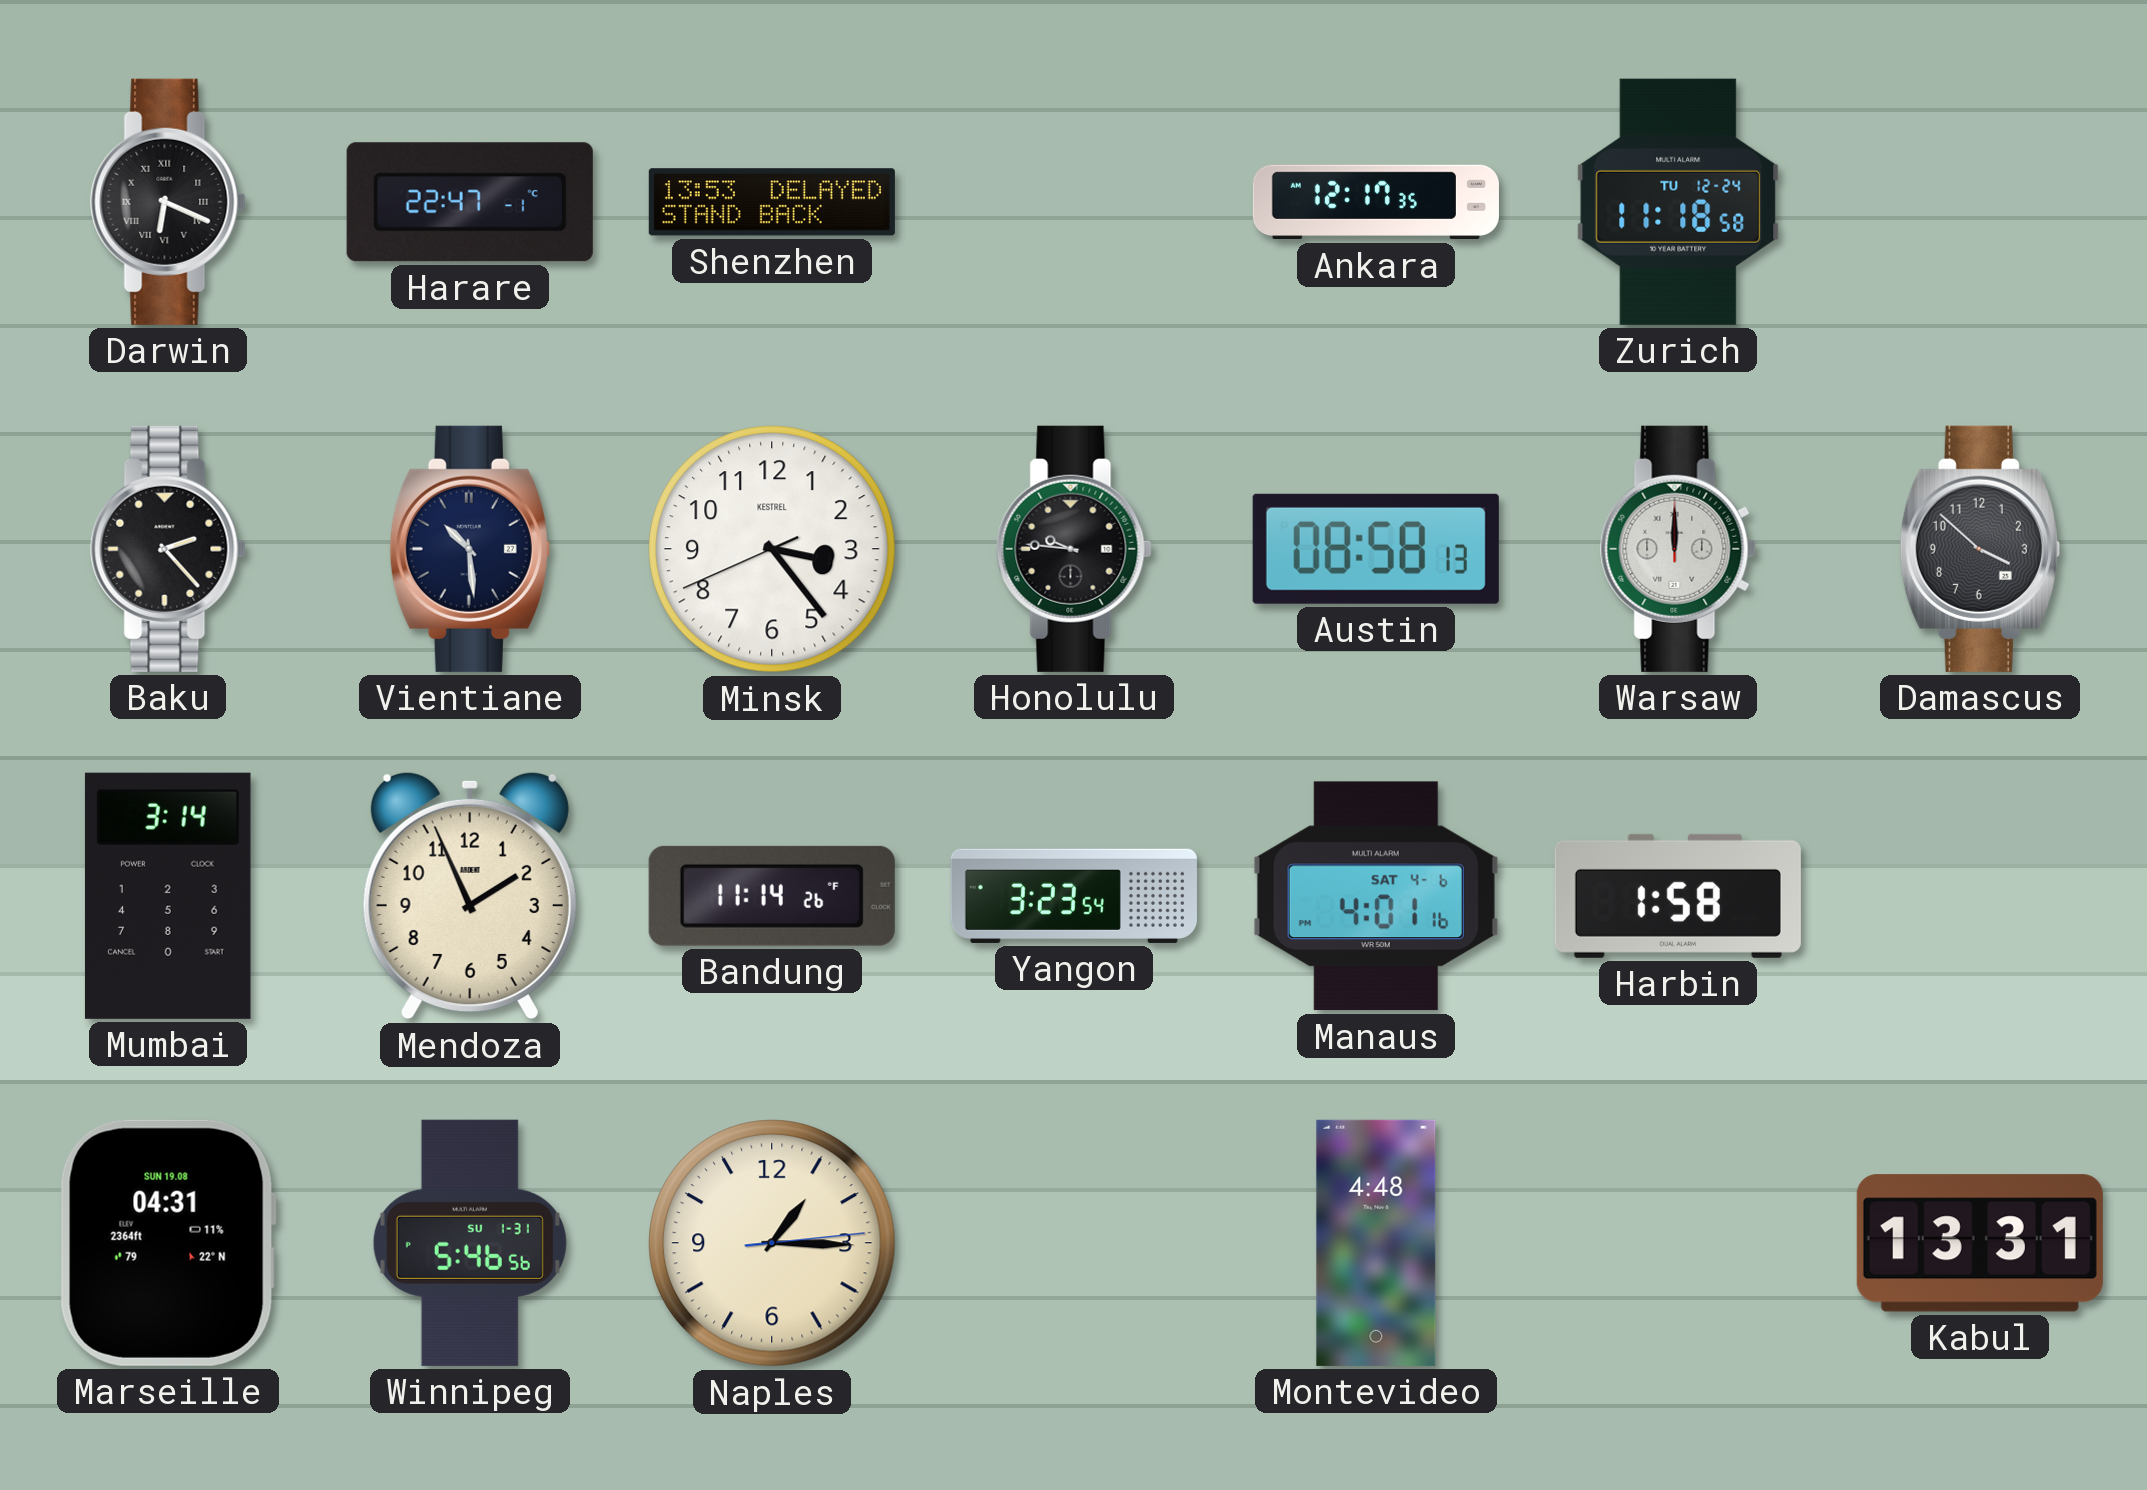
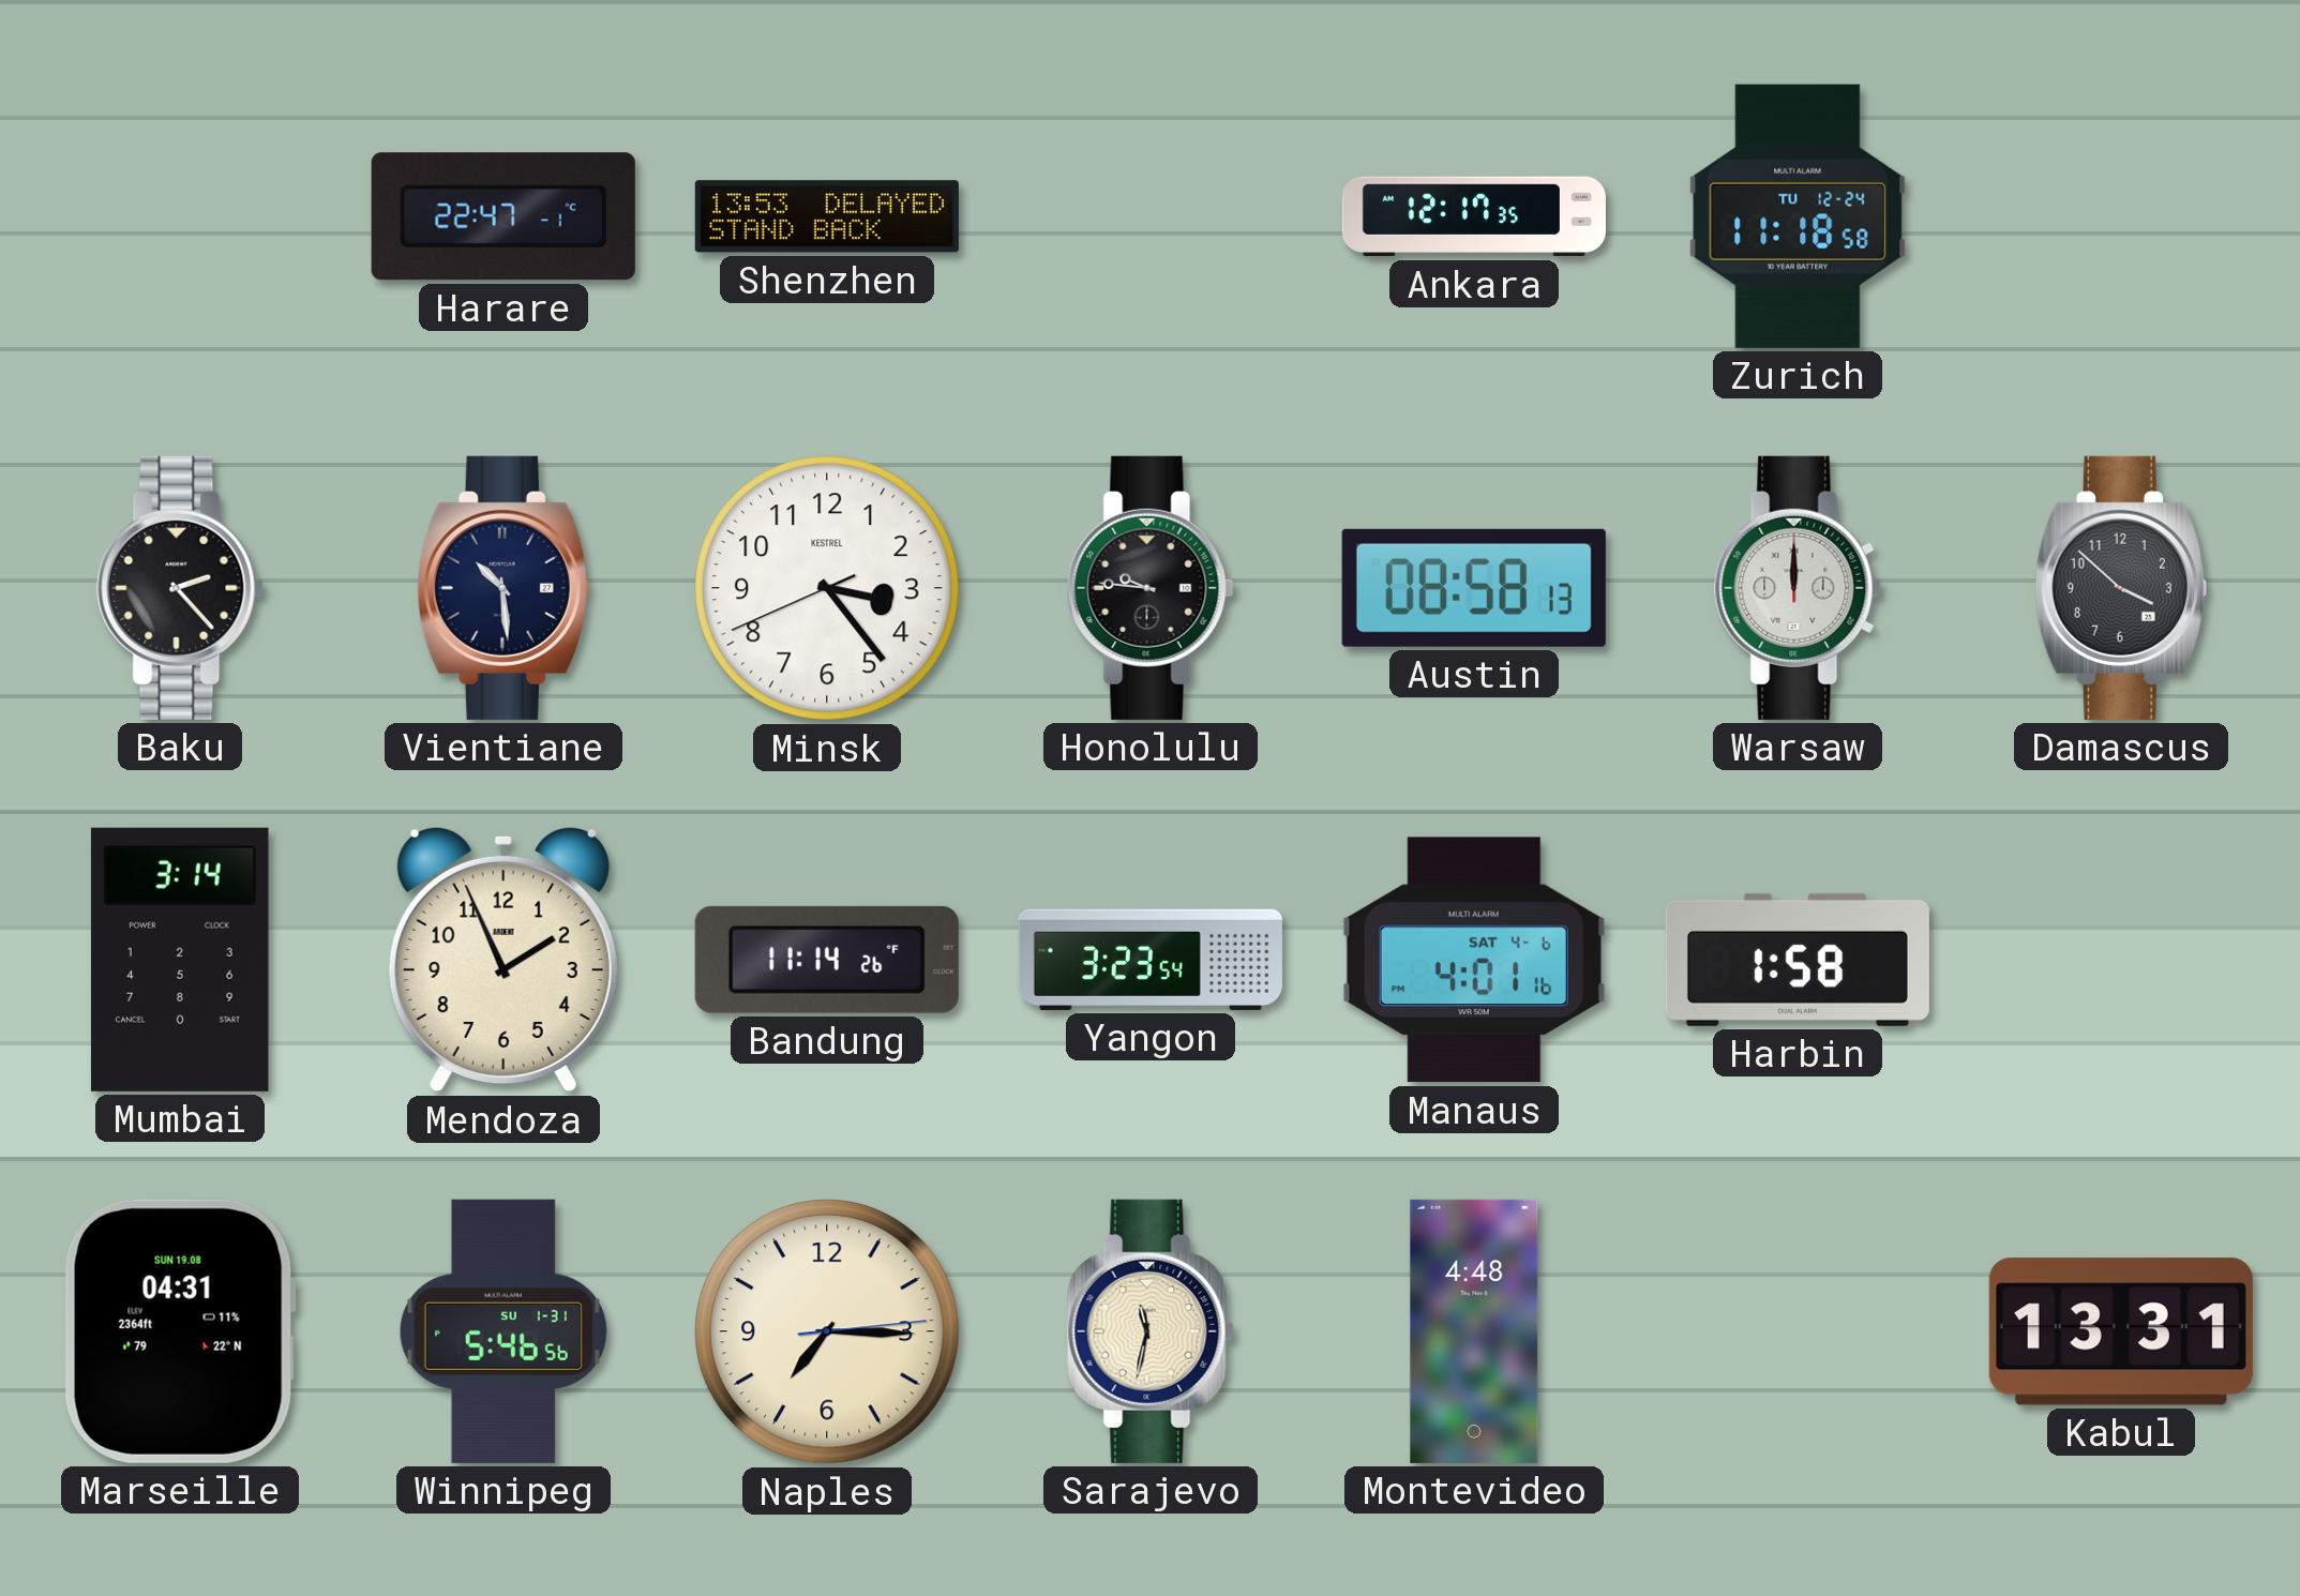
Darwin: 6:19 -> none
Naples: 1:15 -> 7:15
Sarajevo: none -> 11:32
